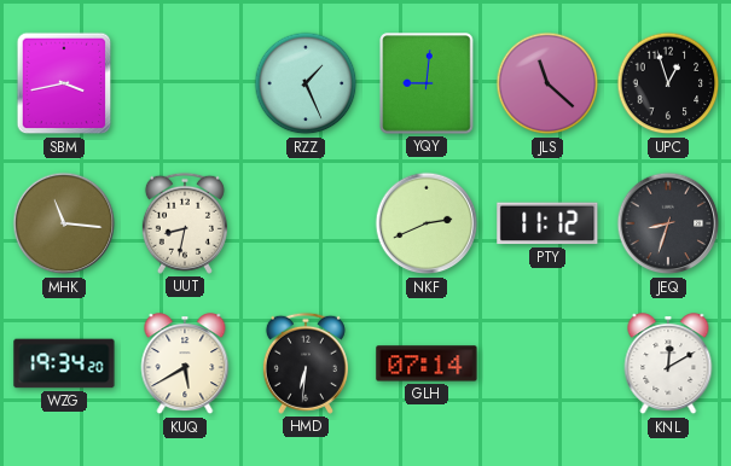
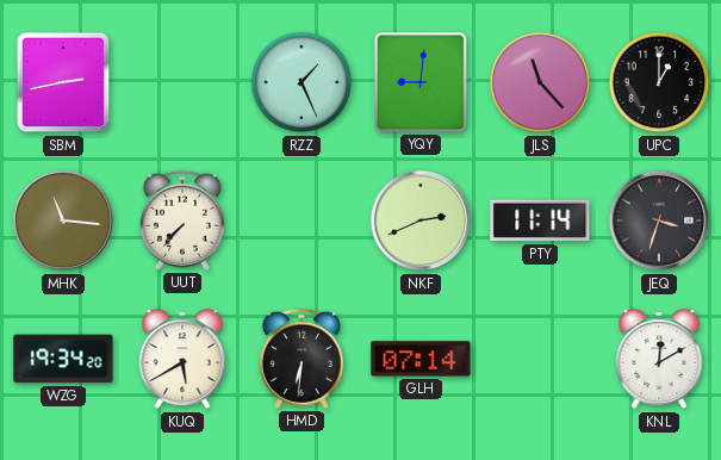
SBM: 3:43 -> 2:43
JLS: 11:22 -> 11:23
UPC: 12:57 -> 1:00
UUT: 8:32 -> 7:37
PTY: 11:12 -> 11:14
JEQ: 8:33 -> 3:33
